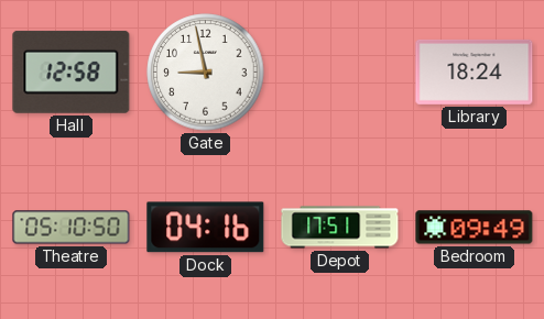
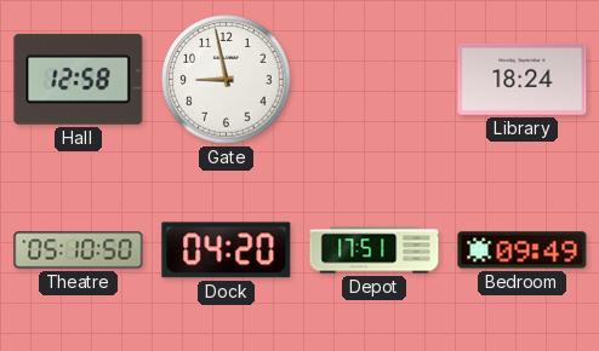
Dock: 04:16 -> 04:20
